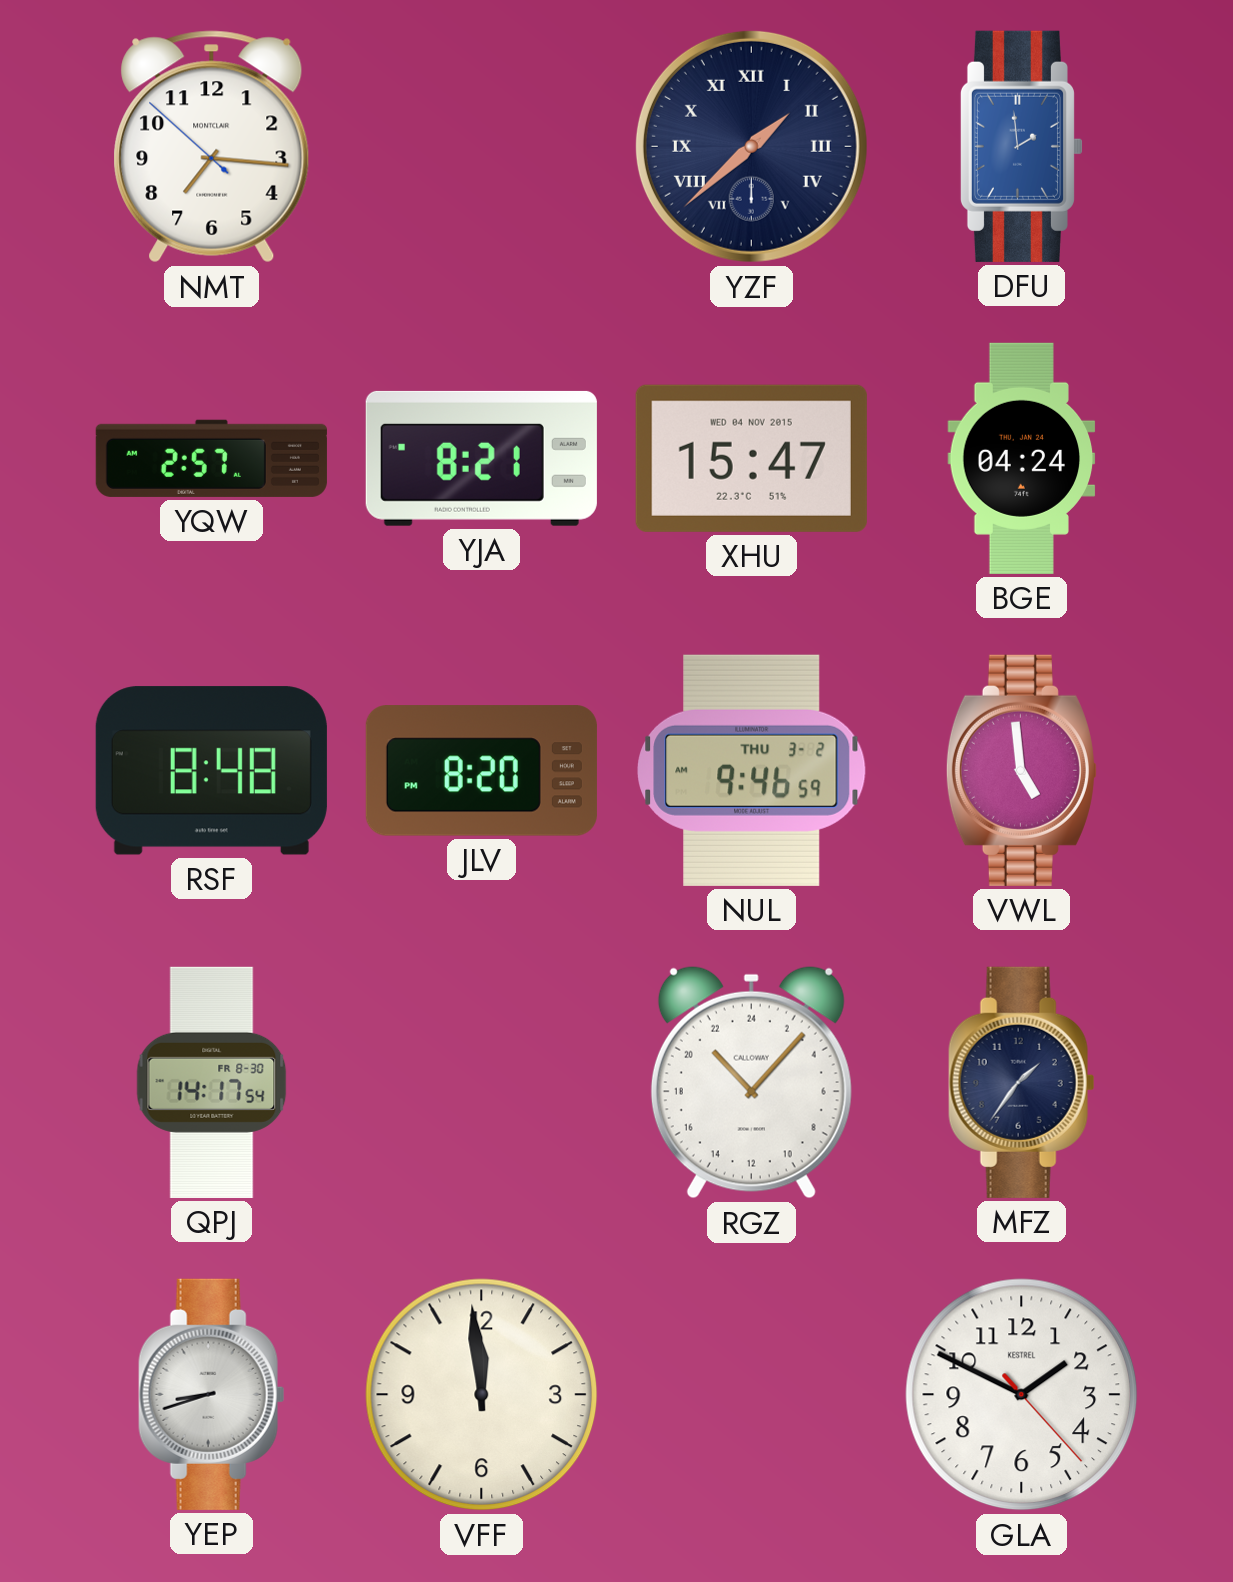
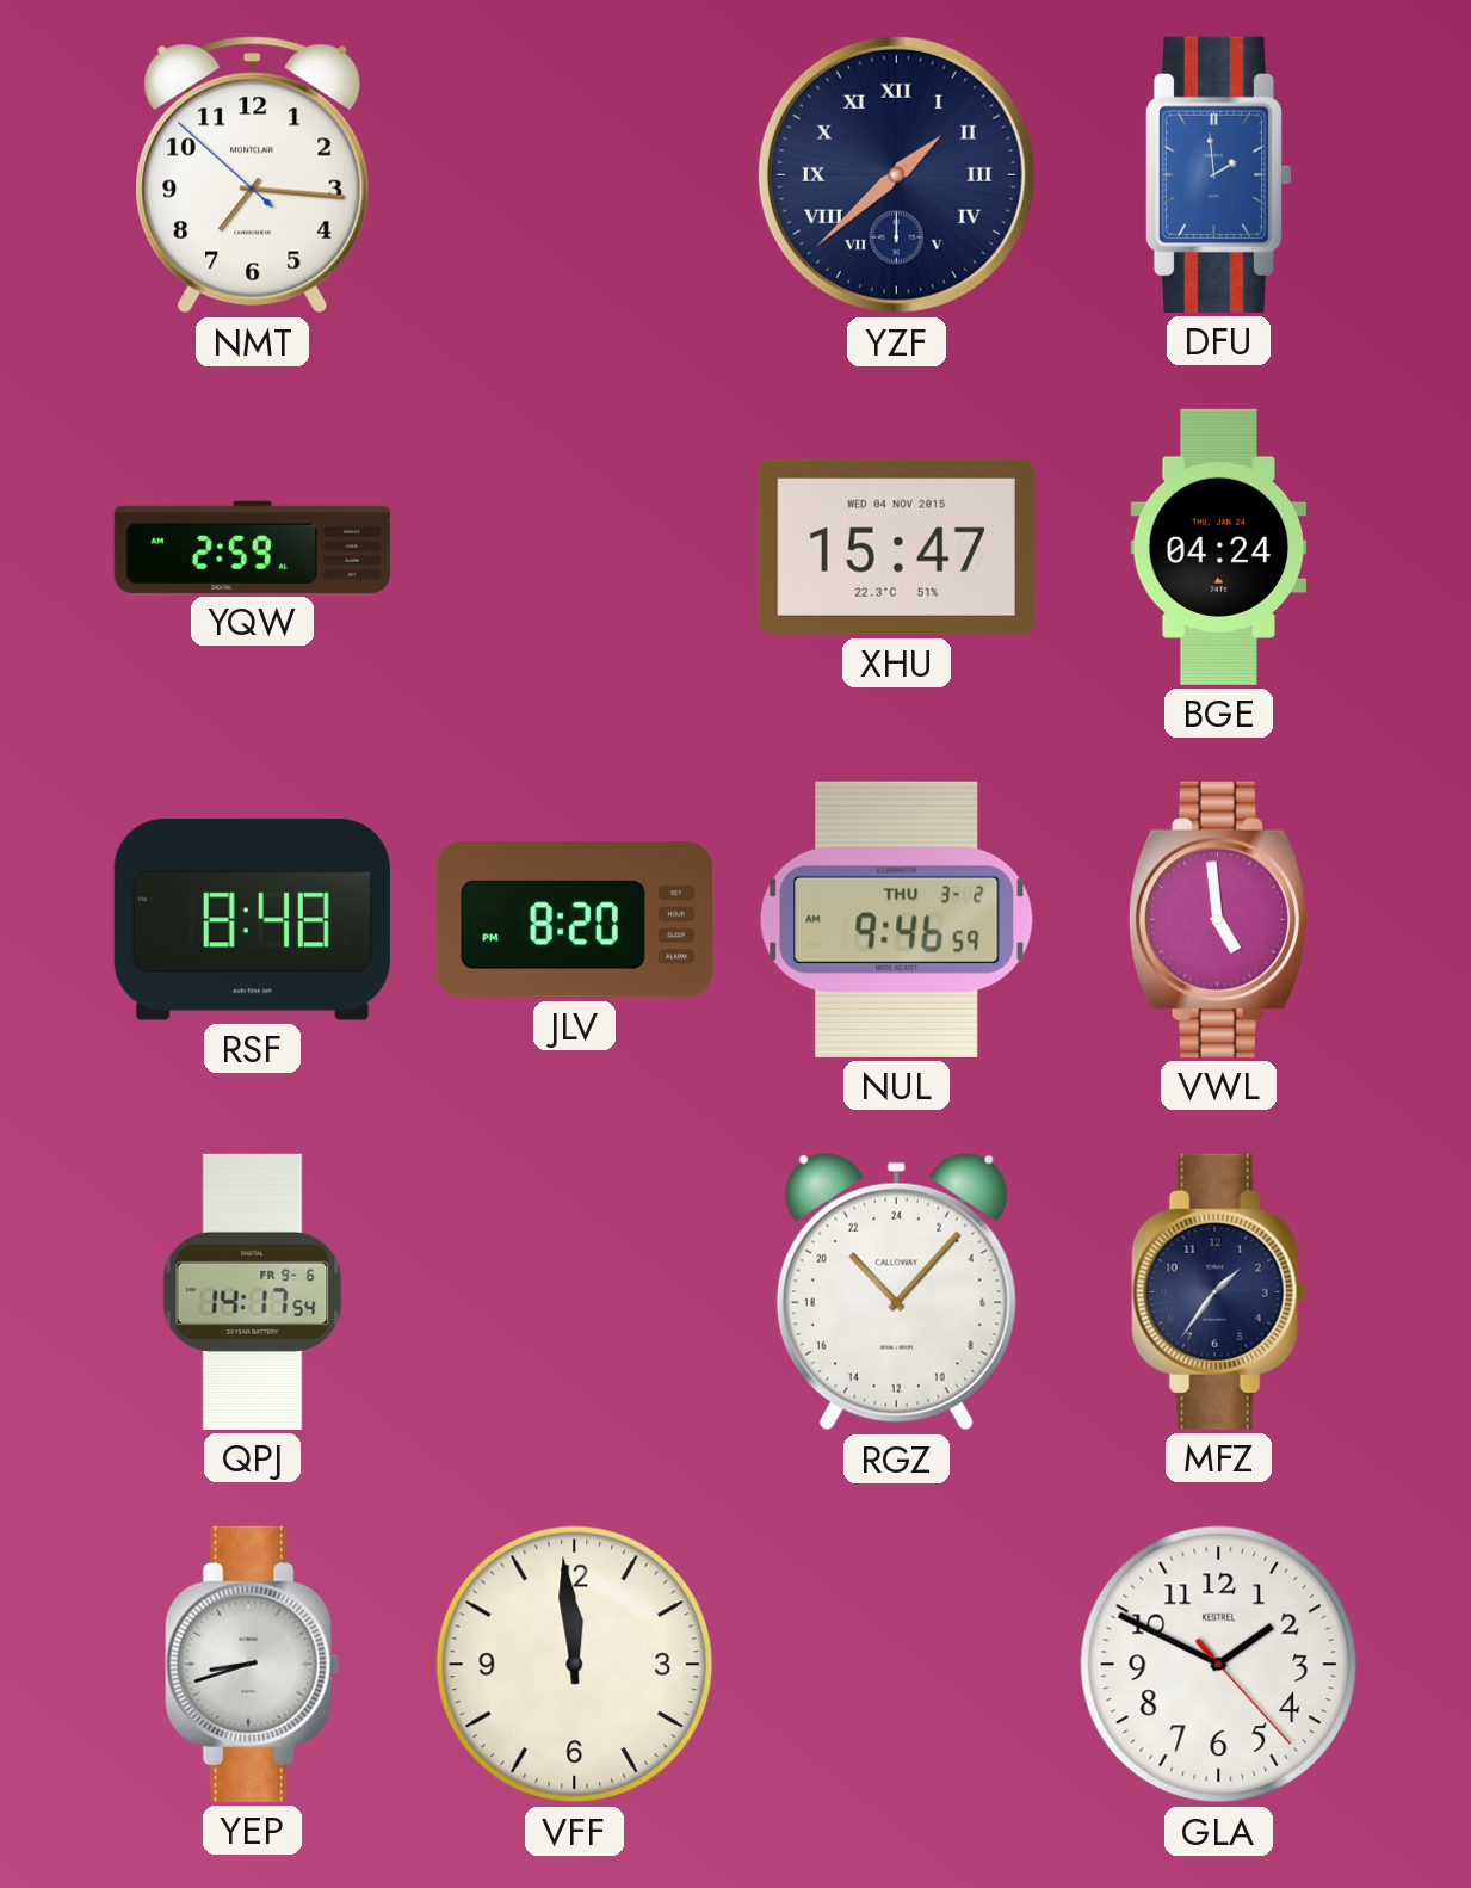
YQW: 2:57 -> 2:59
YJA: 8:21 -> none
QPJ date: FR 8-30 -> FR 9-6
